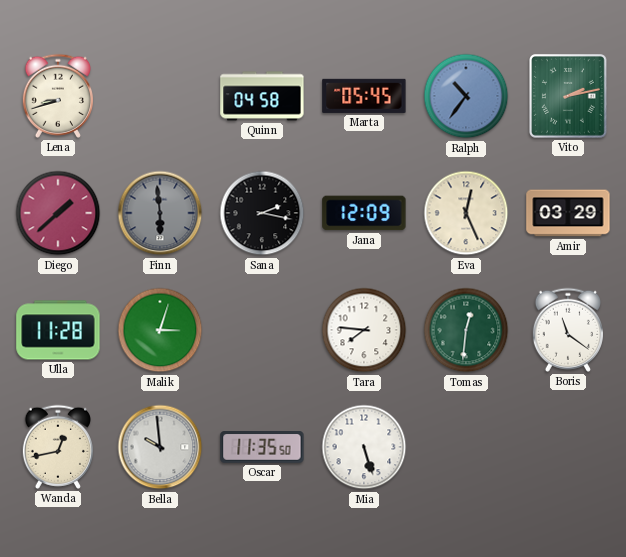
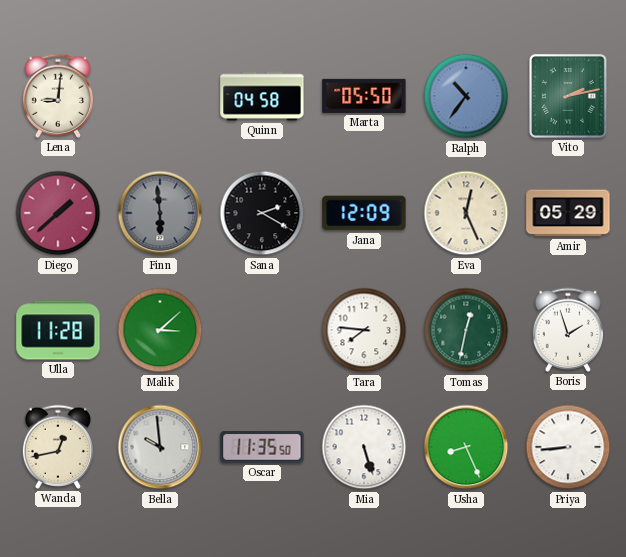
Lena: 8:42 -> 9:01
Marta: 05:45 -> 05:50
Sana: 2:17 -> 2:20
Amir: 03:29 -> 05:29
Malik: 3:03 -> 3:08
Tomas: 12:31 -> 12:32
Boris: 11:21 -> 1:57
Usha: none -> 8:26
Priya: none -> 8:44
